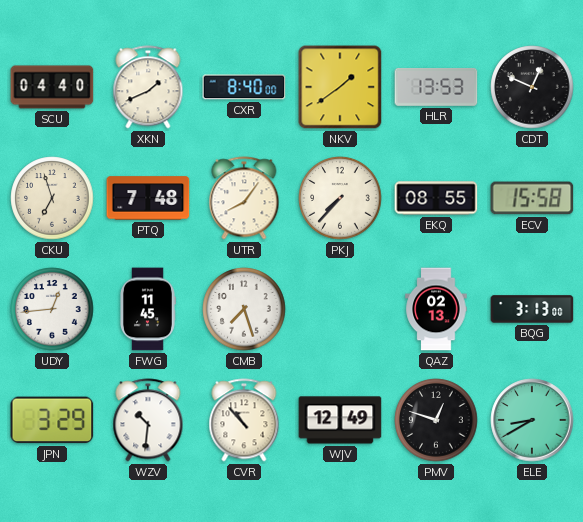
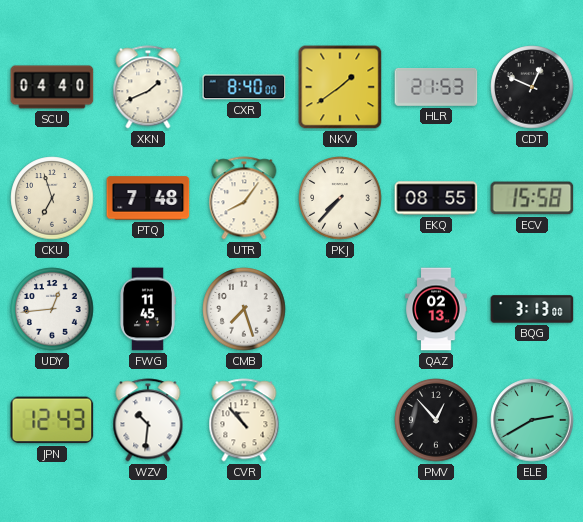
HLR: 13:53 -> 21:53
JPN: 3:29 -> 12:43
WJV: 12:49 -> none
PMV: 12:48 -> 12:53
ELE: 8:40 -> 2:40
